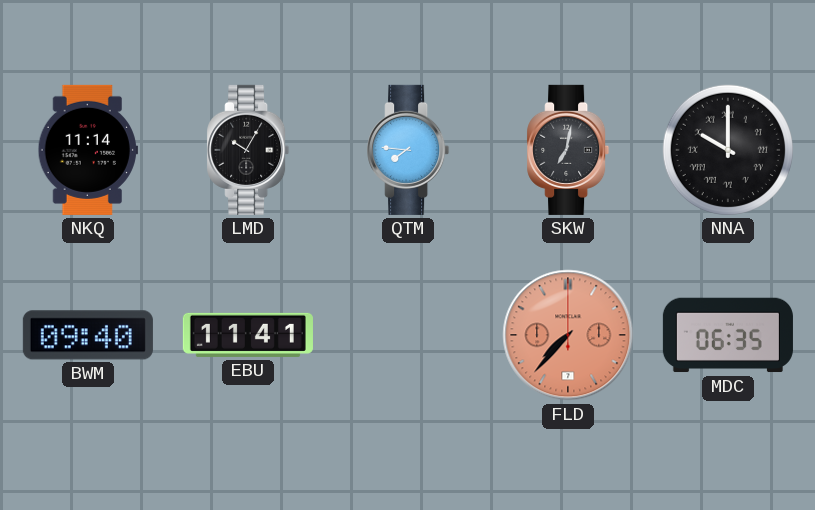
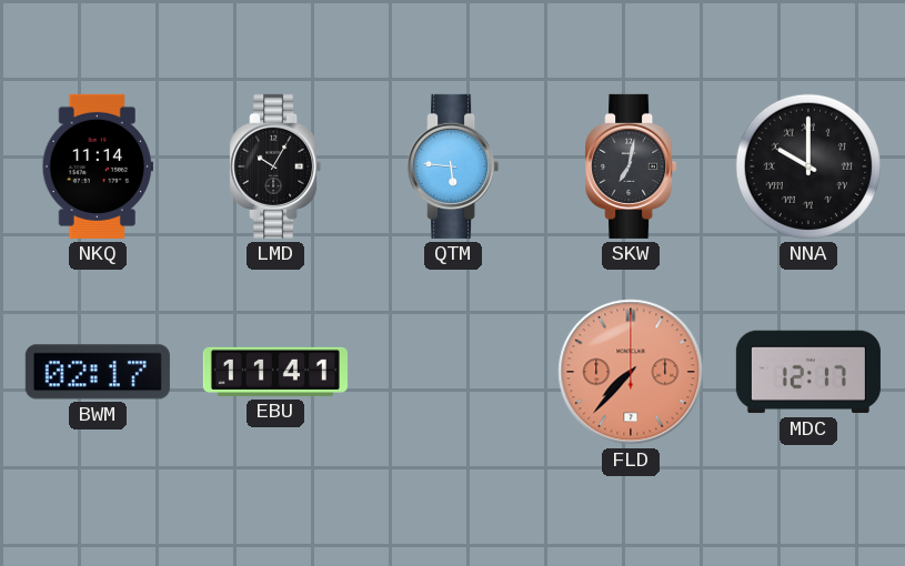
QTM: 7:46 -> 5:46
BWM: 09:40 -> 02:17
MDC: 06:35 -> 12:17
